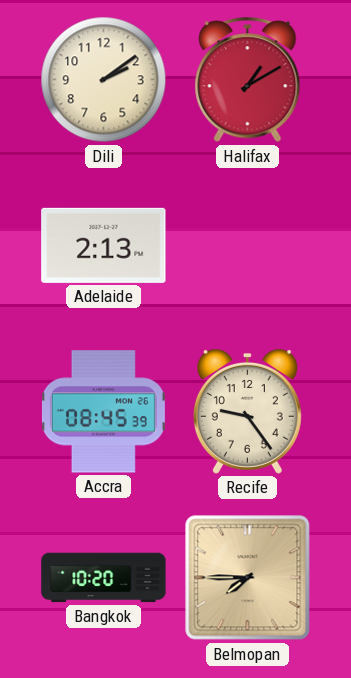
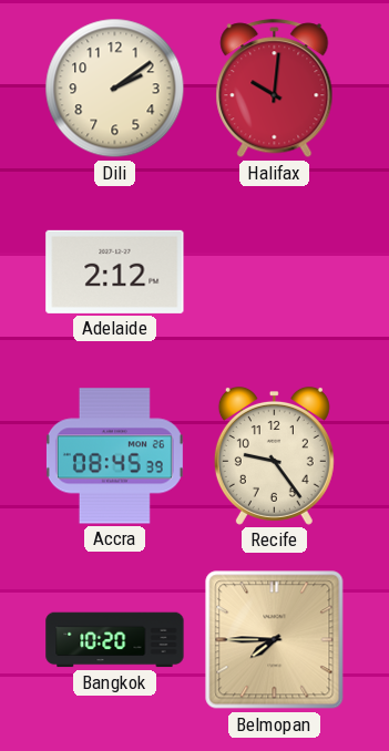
Halifax: 1:10 -> 10:01
Adelaide: 2:13 -> 2:12
